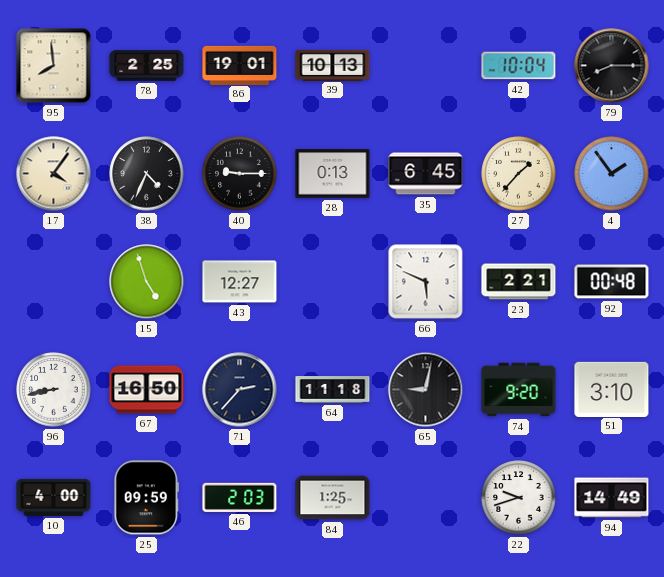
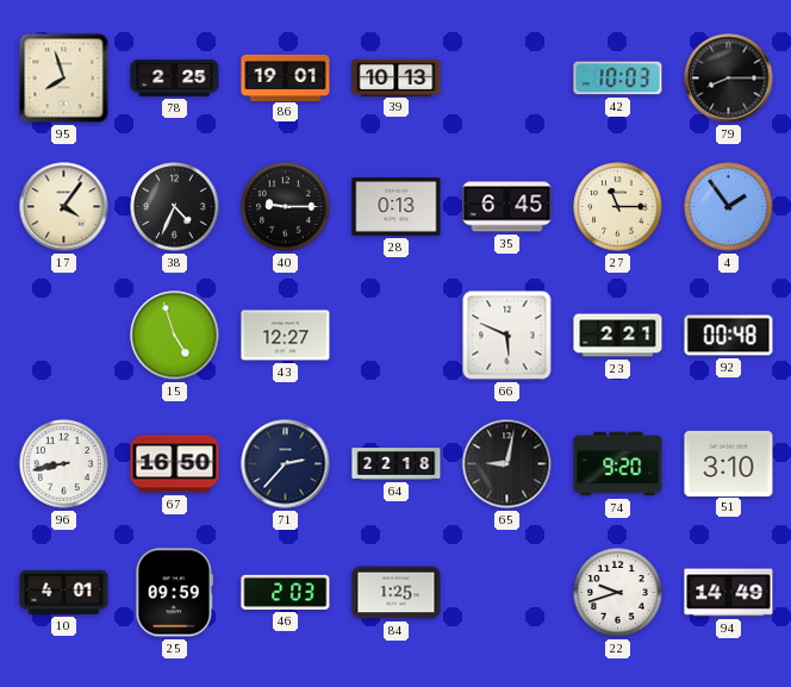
95: 7:59 -> 7:57
42: 10:04 -> 10:03
27: 1:37 -> 11:15
64: 11:18 -> 22:18
10: 4:00 -> 4:01
